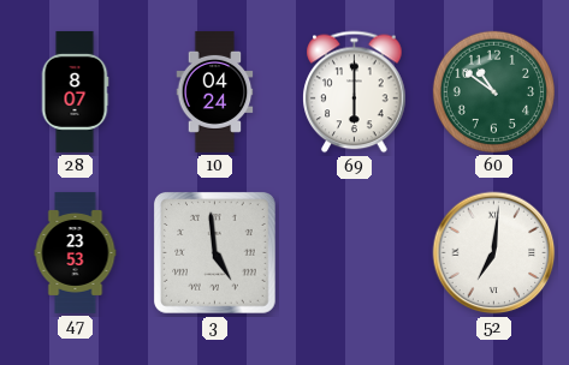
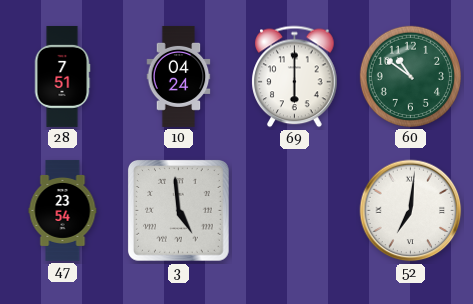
28: 8:07 -> 7:51
47: 23:53 -> 23:54
